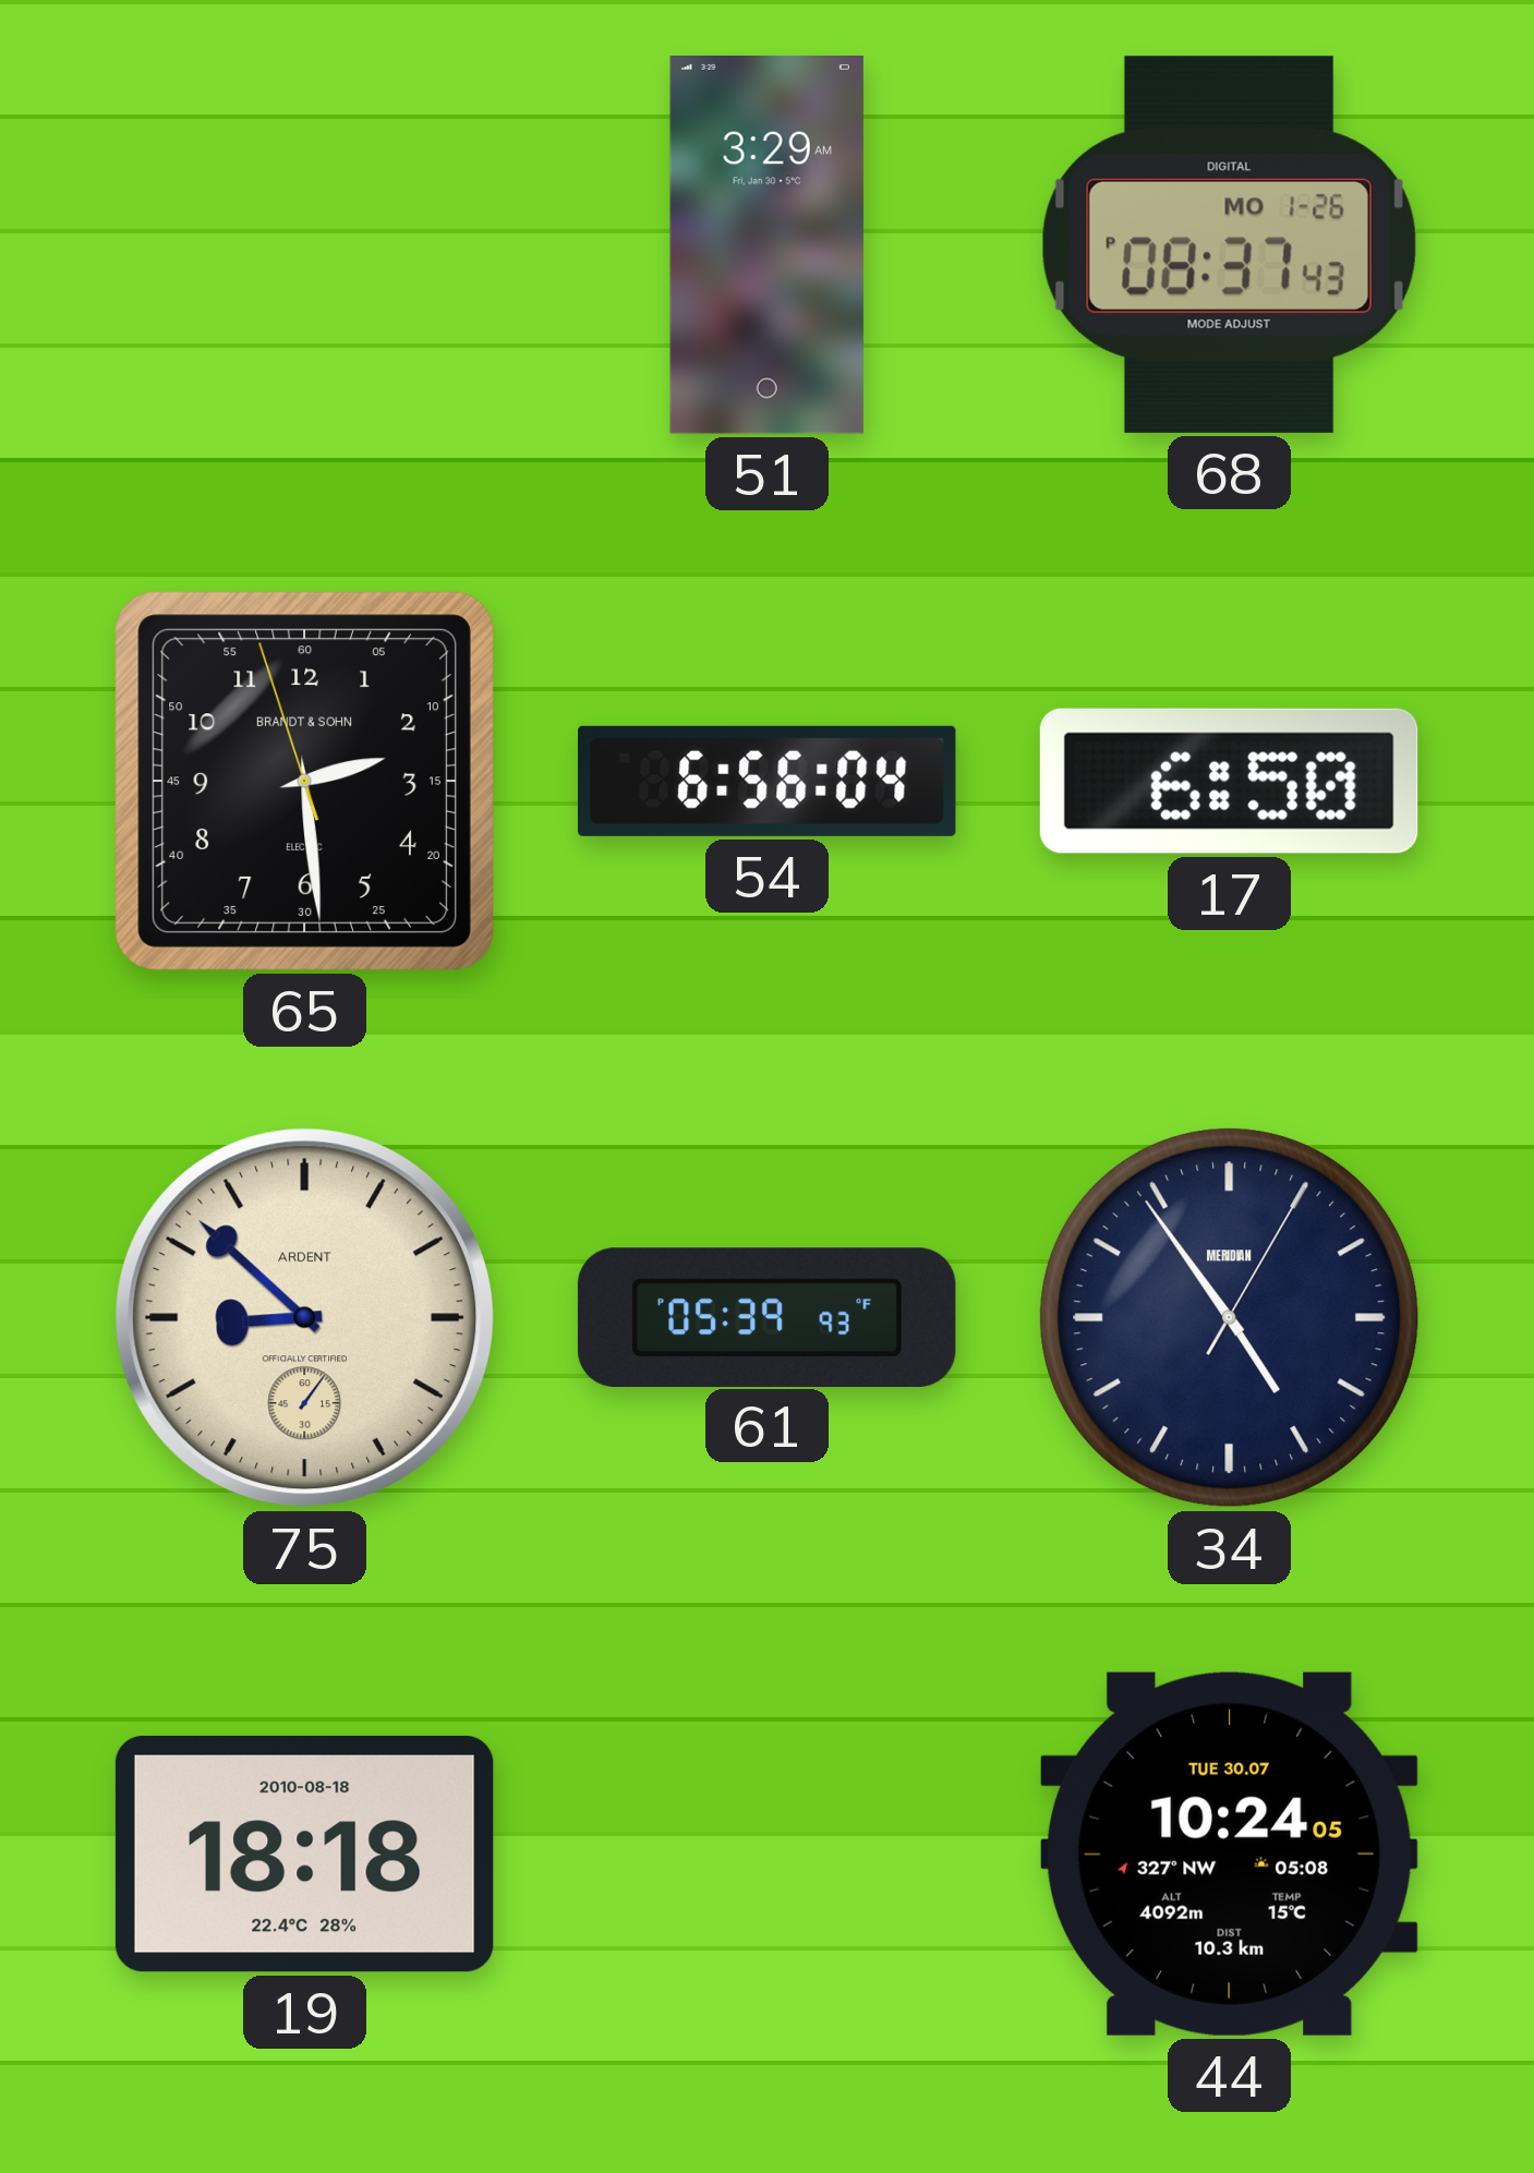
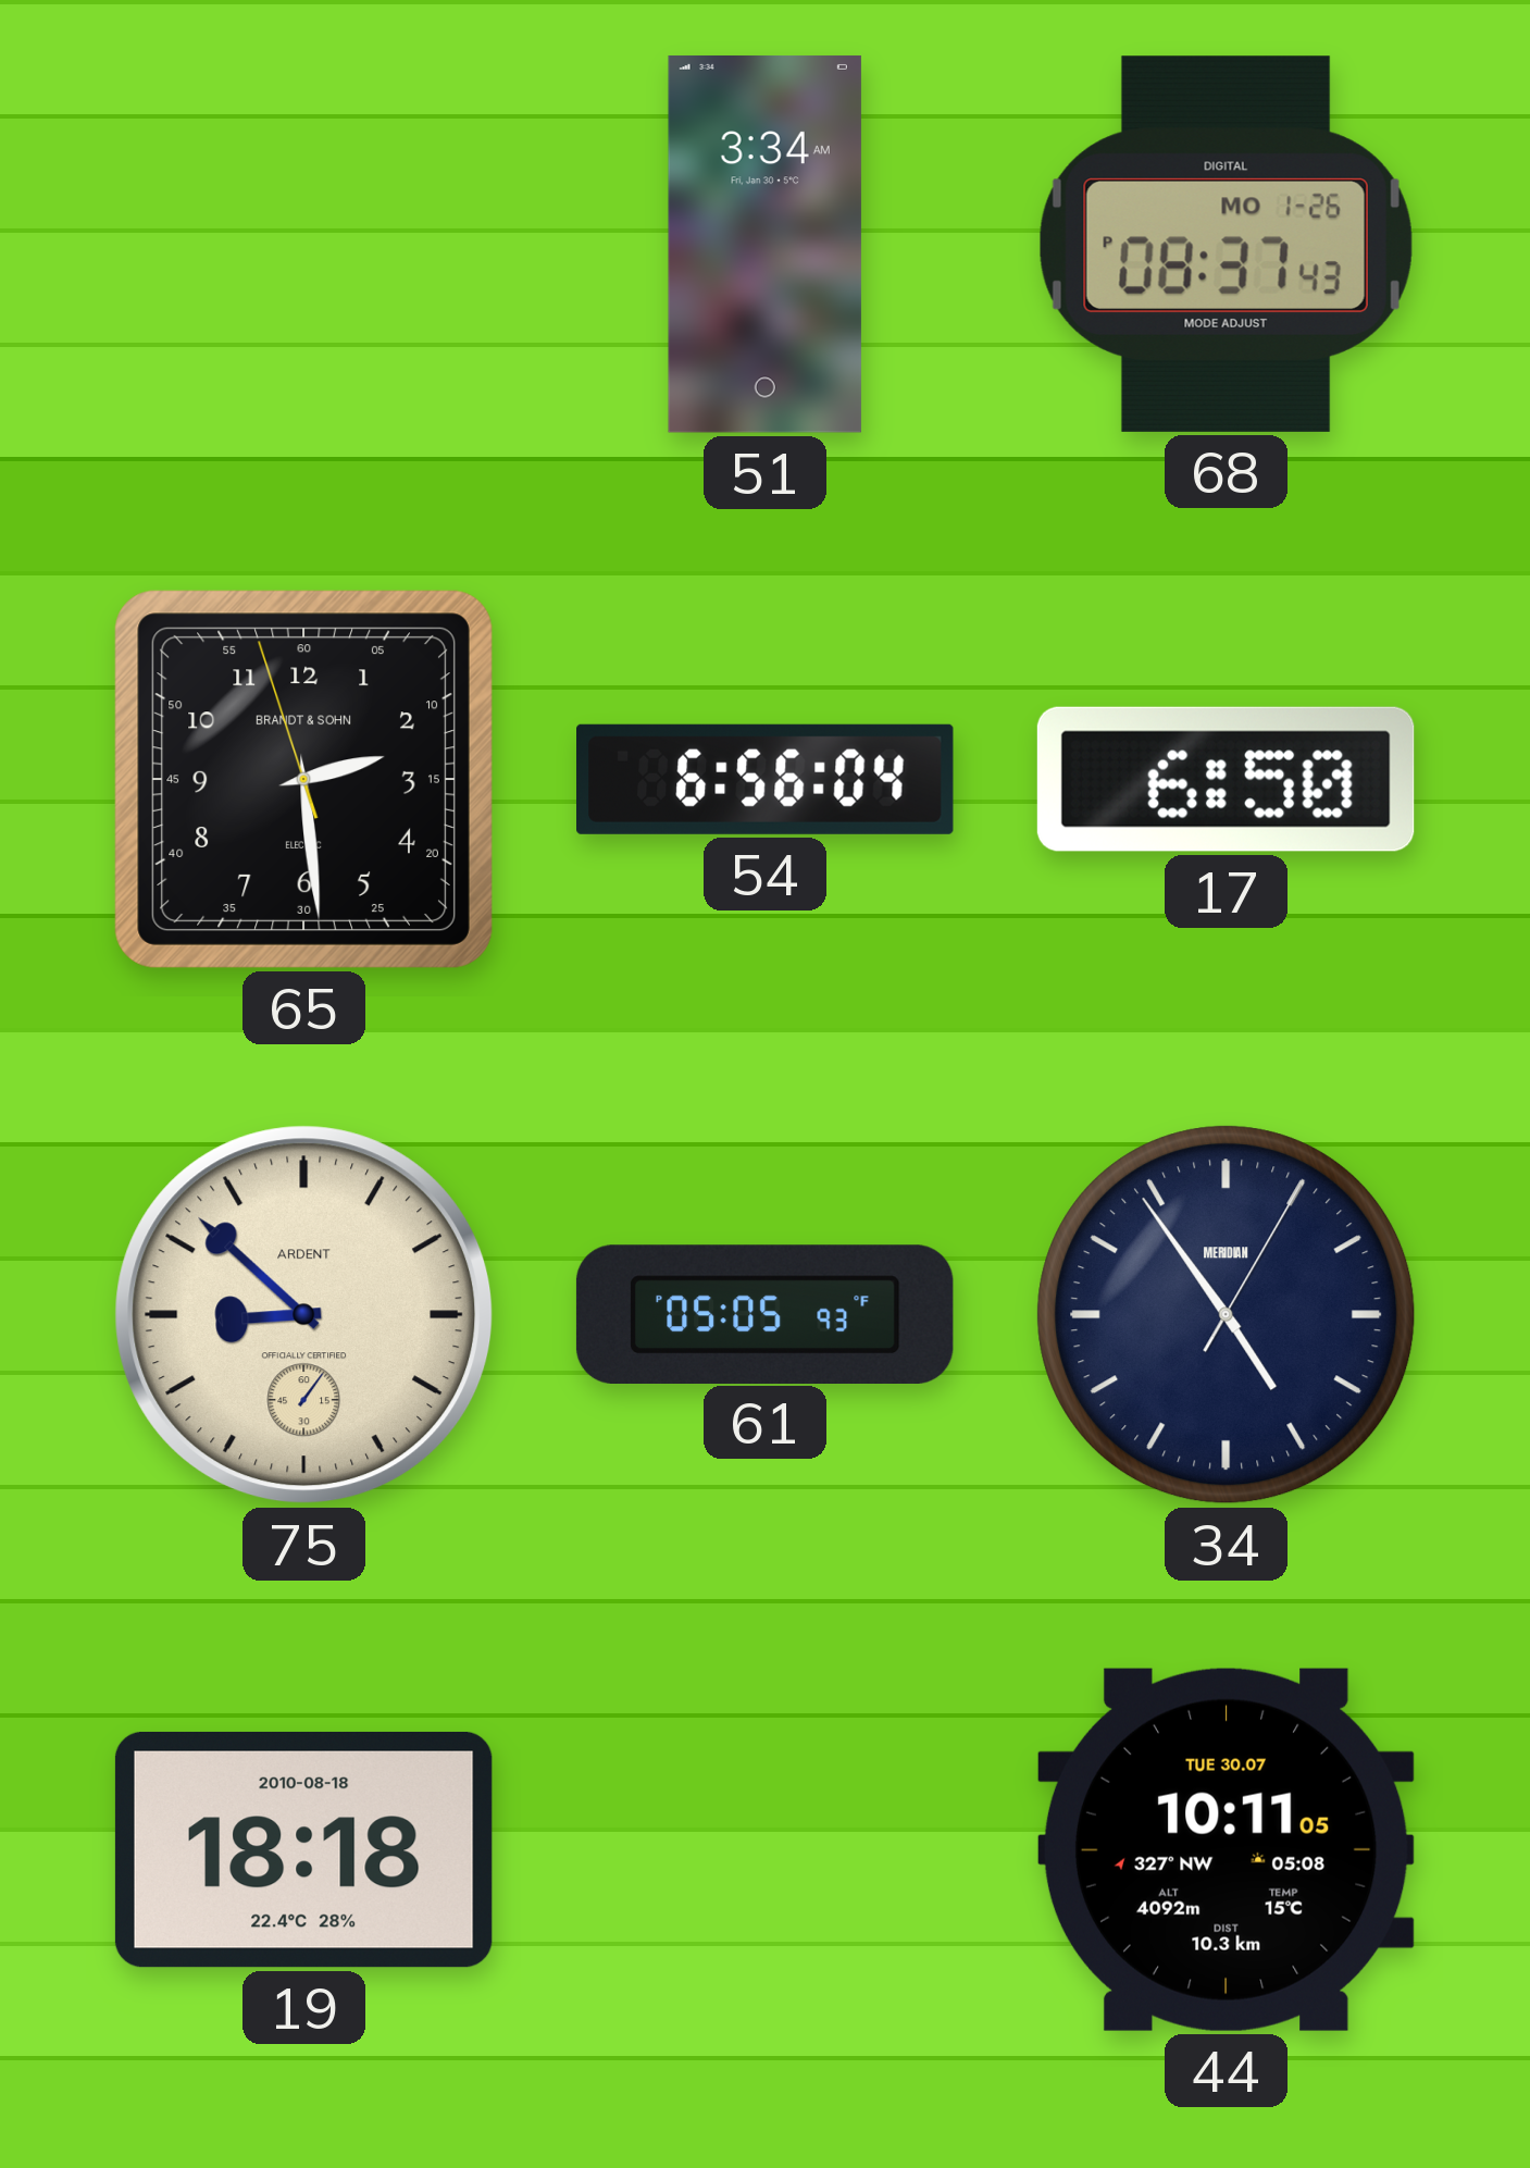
51: 3:29 -> 3:34
61: 05:39 -> 05:05
44: 10:24 -> 10:11
